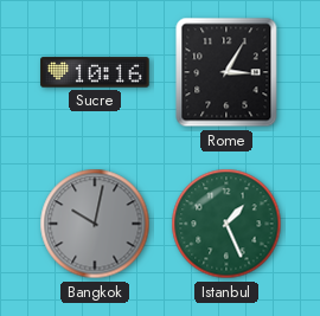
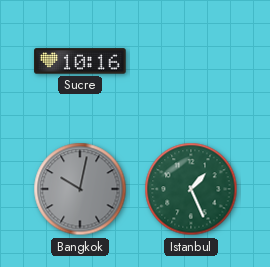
Rome: 3:05 -> none
